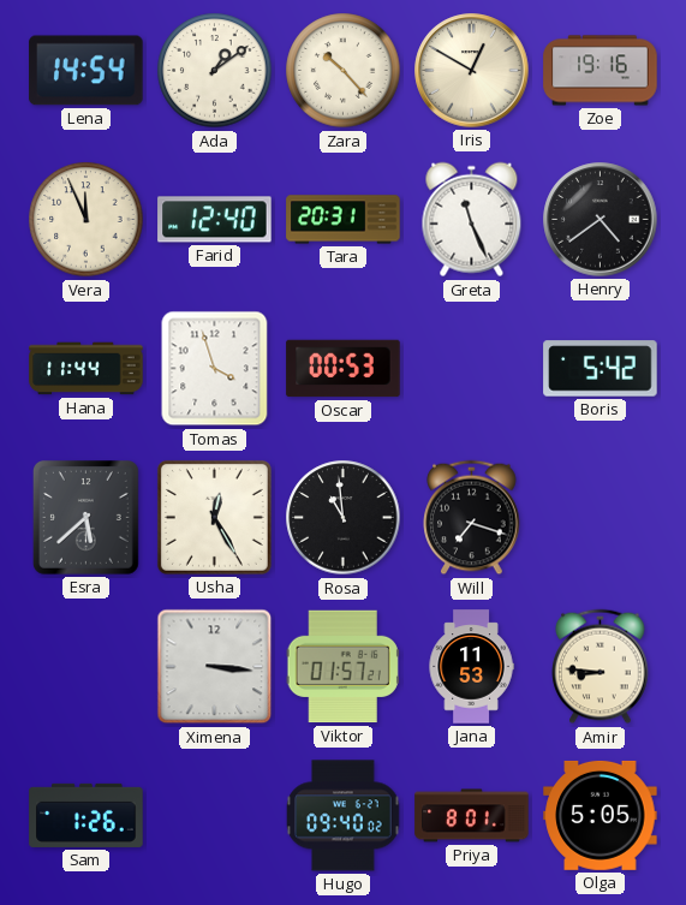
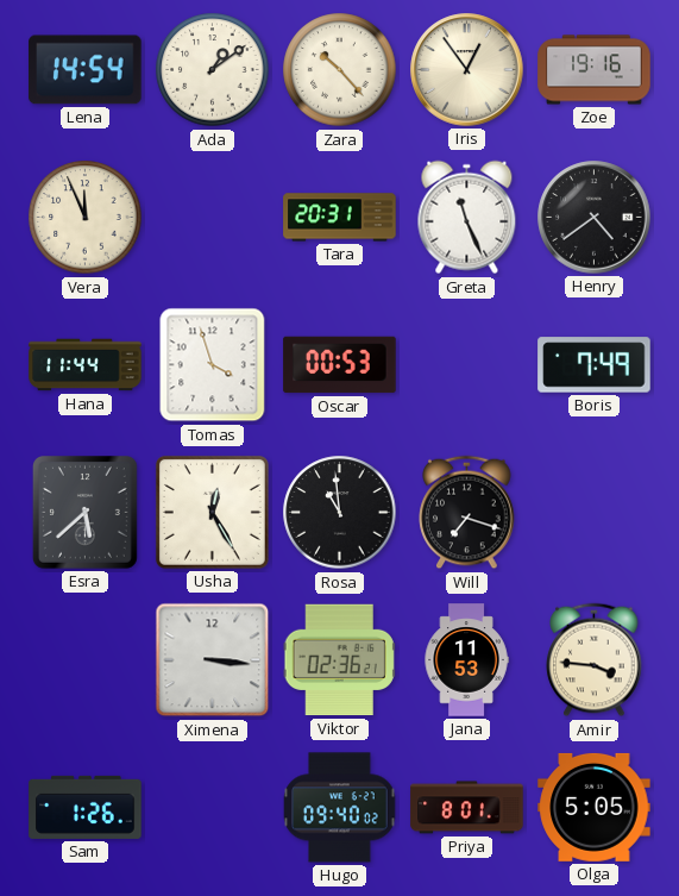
Iris: 12:50 -> 12:54
Farid: 12:40 -> none
Boris: 5:42 -> 7:49
Viktor: 01:57 -> 02:36
Amir: 8:46 -> 3:46
